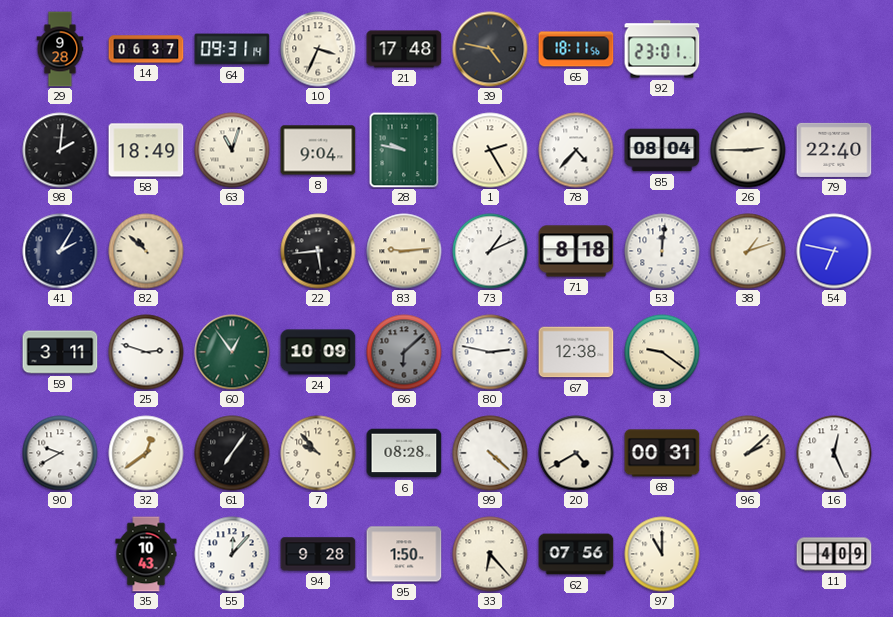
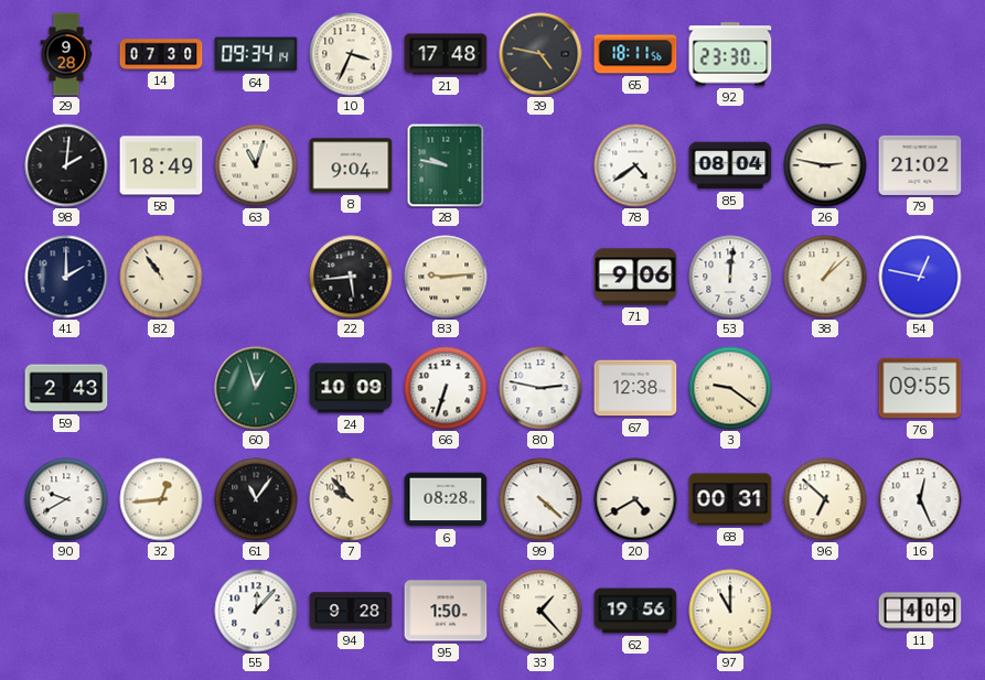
14: 06:37 -> 07:30
64: 09:31 -> 09:34
92: 23:01 -> 23:30
1: 2:25 -> none
78: 4:37 -> 4:39
26: 2:45 -> 2:47
79: 22:40 -> 21:02
41: 2:05 -> 2:00
82: 10:52 -> 10:54
73: 1:11 -> none
71: 8:18 -> 9:06
38: 1:12 -> 1:08
54: 6:47 -> 12:47
59: 3:11 -> 2:43
25: 2:48 -> none
60: 12:54 -> 12:57
66: 6:08 -> 6:33
66 dial: grey -> white
76: none -> 09:55
32: 12:39 -> 12:44
61: 7:06 -> 11:06
96: 2:08 -> 6:52
35: 10:43 -> none
33: 6:23 -> 1:23
62: 07:56 -> 19:56
